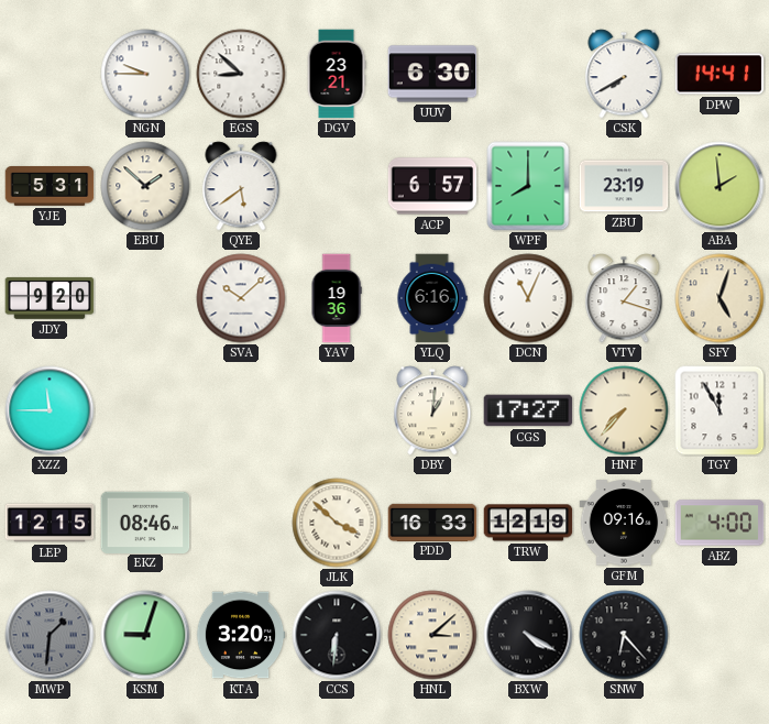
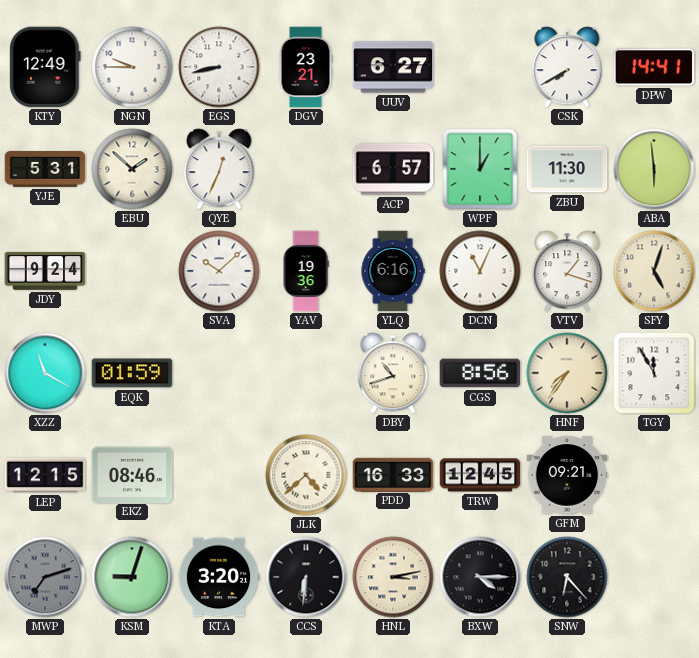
KTY: none -> 12:49
EGS: 8:52 -> 8:43
UUV: 6:30 -> 6:27
QYE: 5:39 -> 12:34
WPF: 8:00 -> 1:00
ZBU: 23:19 -> 11:30
ABA: 1:59 -> 5:59
JDY: 9:20 -> 9:24
XZZ: 11:45 -> 11:20
EQK: none -> 01:59
DBY: 1:01 -> 10:42
CGS: 17:27 -> 8:56
HNF: 7:37 -> 7:36
JLK: 3:52 -> 4:38
TRW: 12:19 -> 12:45
GFM: 09:16 -> 09:21
ABZ: 4:00 -> none
MWP: 1:31 -> 7:12
HNL: 3:08 -> 3:13
BXW: 4:20 -> 4:15
